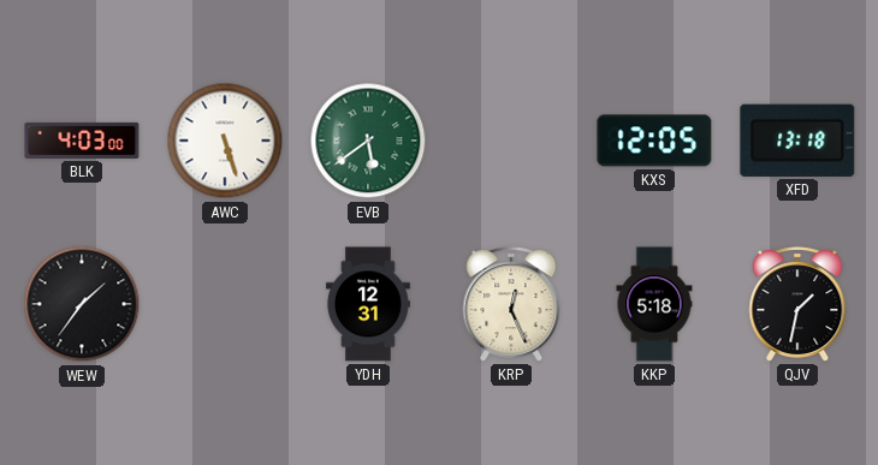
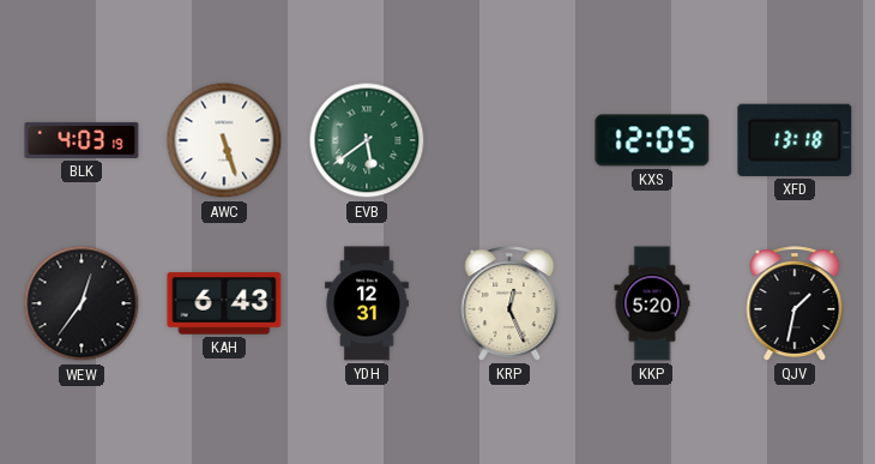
BLK: 4:03:00 -> 4:03:19
WEW: 1:36 -> 12:36
KAH: none -> 6:43
KKP: 5:18 -> 5:20
